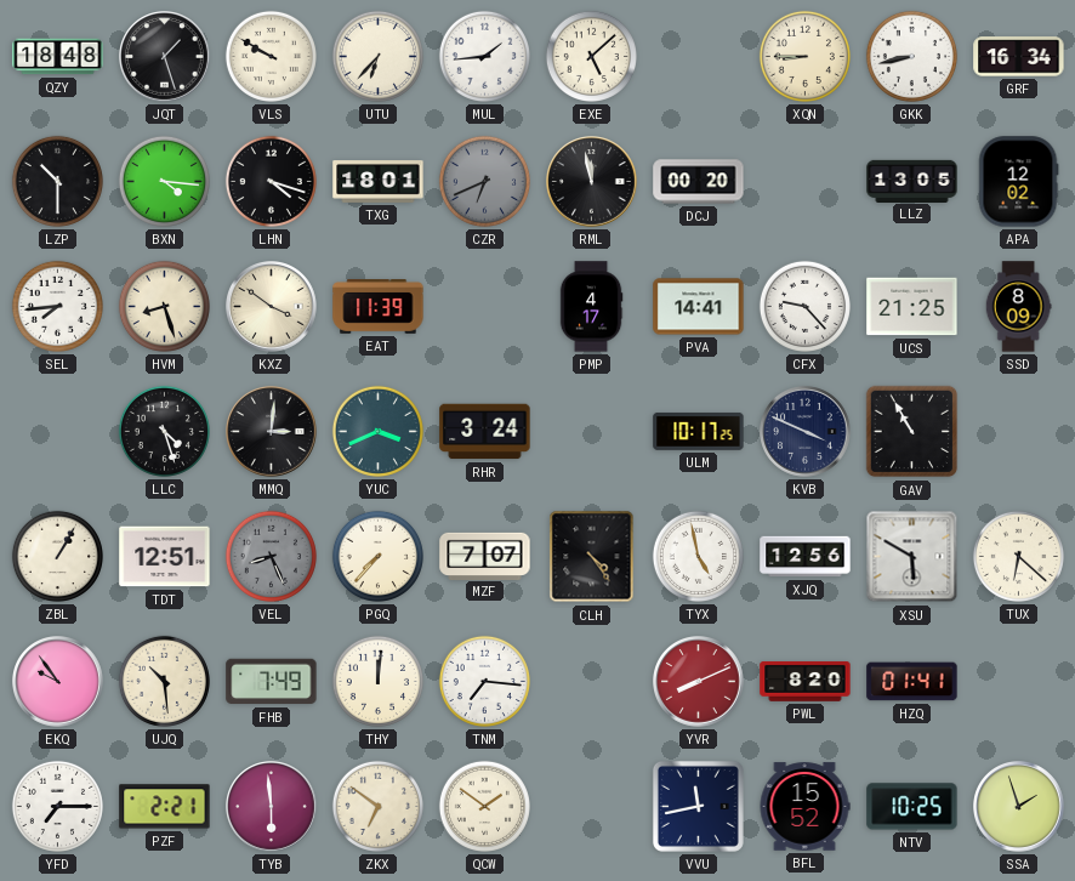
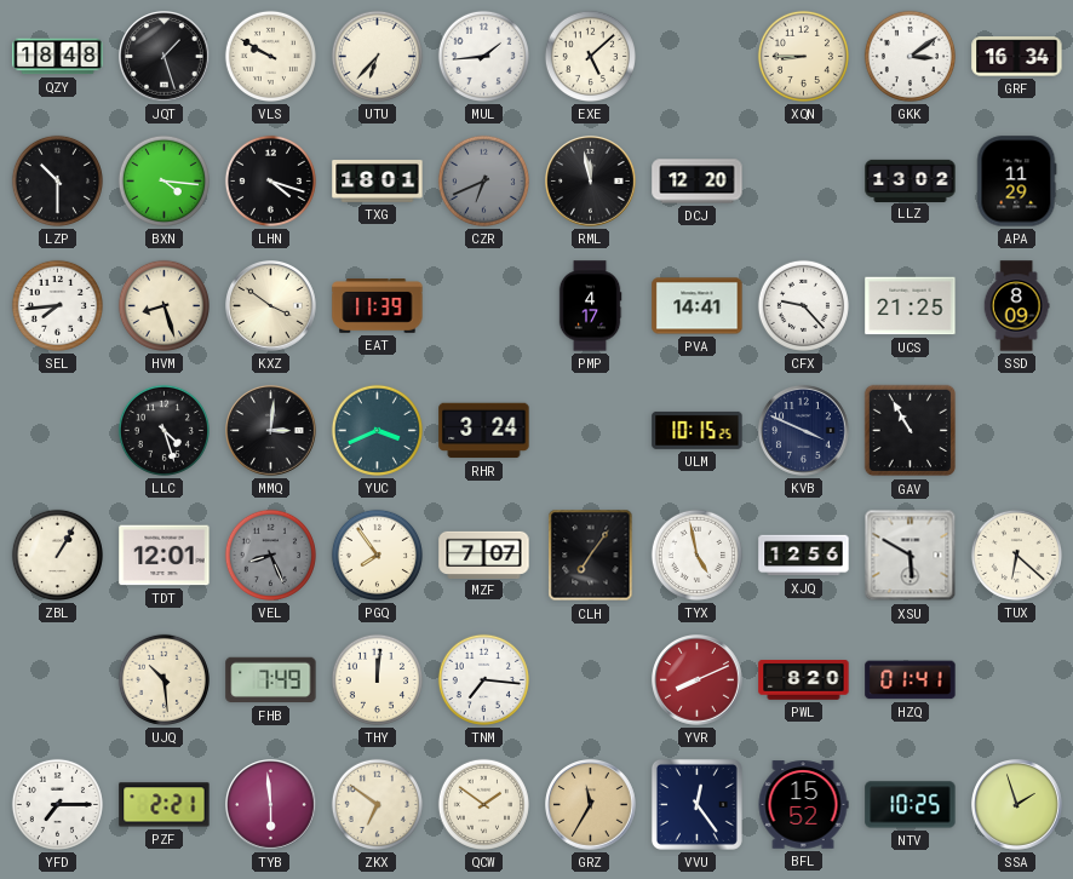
GKK: 8:43 -> 3:09
DCJ: 00:20 -> 12:20
LLZ: 13:05 -> 13:02
APA: 12:02 -> 11:29
ULM: 10:17 -> 10:15
TDT: 12:51 -> 12:01
PGQ: 7:37 -> 7:54
CLH: 4:24 -> 7:06
EKQ: 9:54 -> none
GRZ: none -> 11:35
VVU: 11:43 -> 12:24
